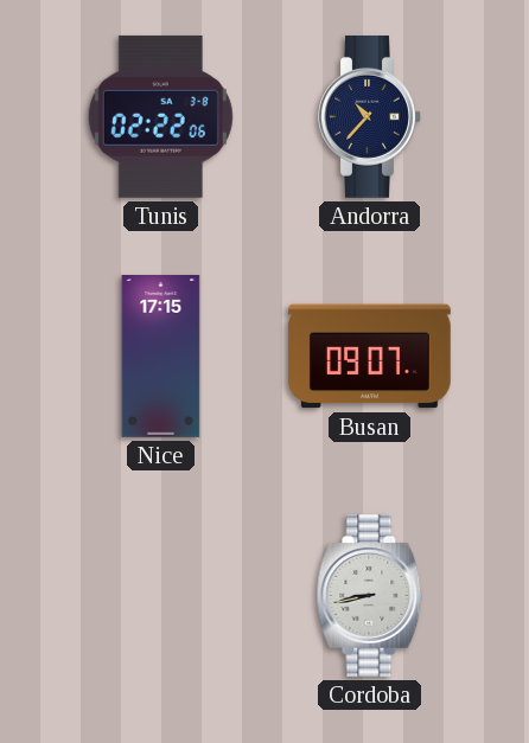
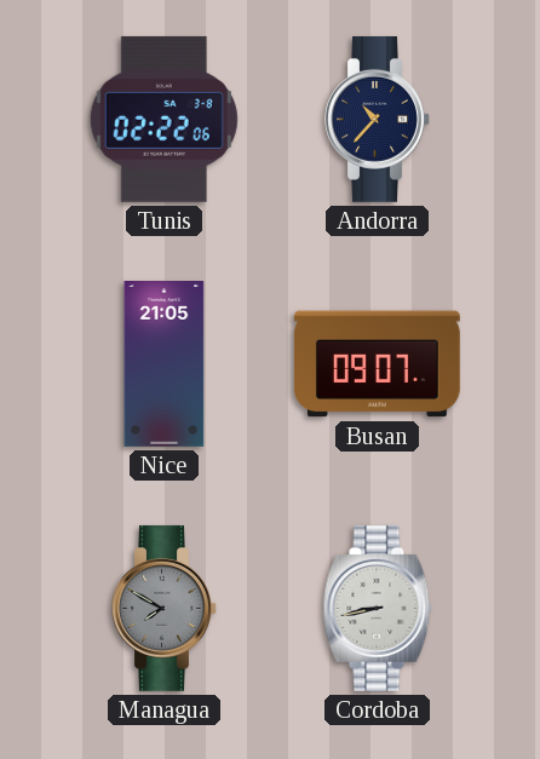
Nice: 17:15 -> 21:05
Managua: none -> 7:50
